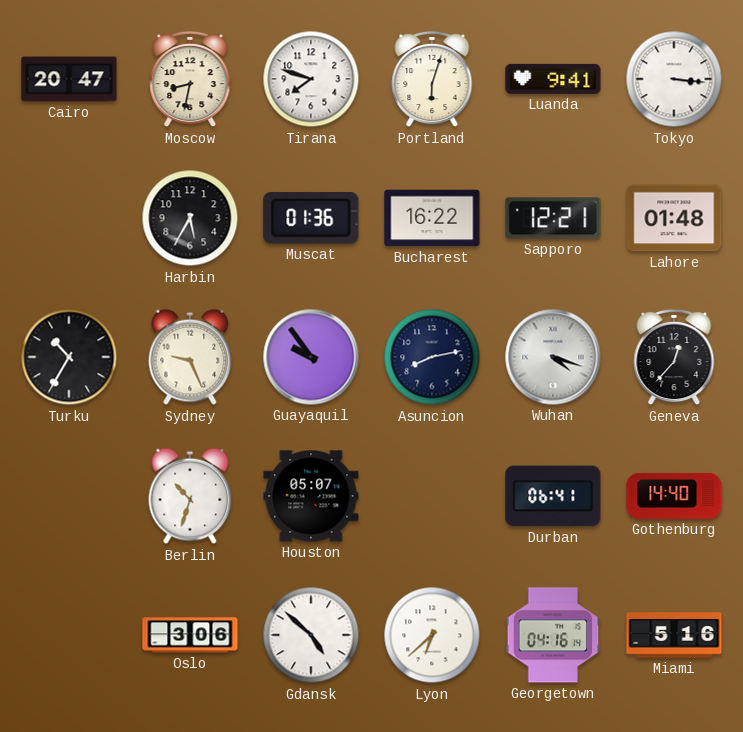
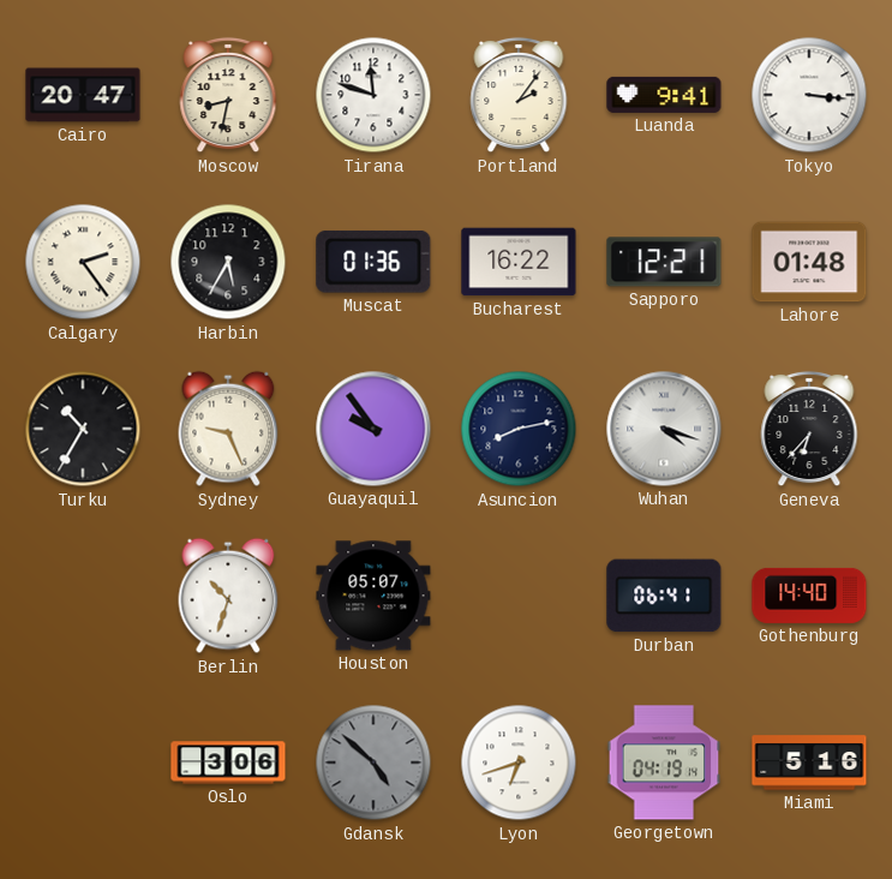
Tirana: 7:48 -> 11:48
Portland: 6:03 -> 2:06
Calgary: none -> 2:24
Geneva: 12:37 -> 6:37
Gdansk dial: white -> grey
Lyon: 6:38 -> 6:42
Georgetown: 04:16 -> 04:19
